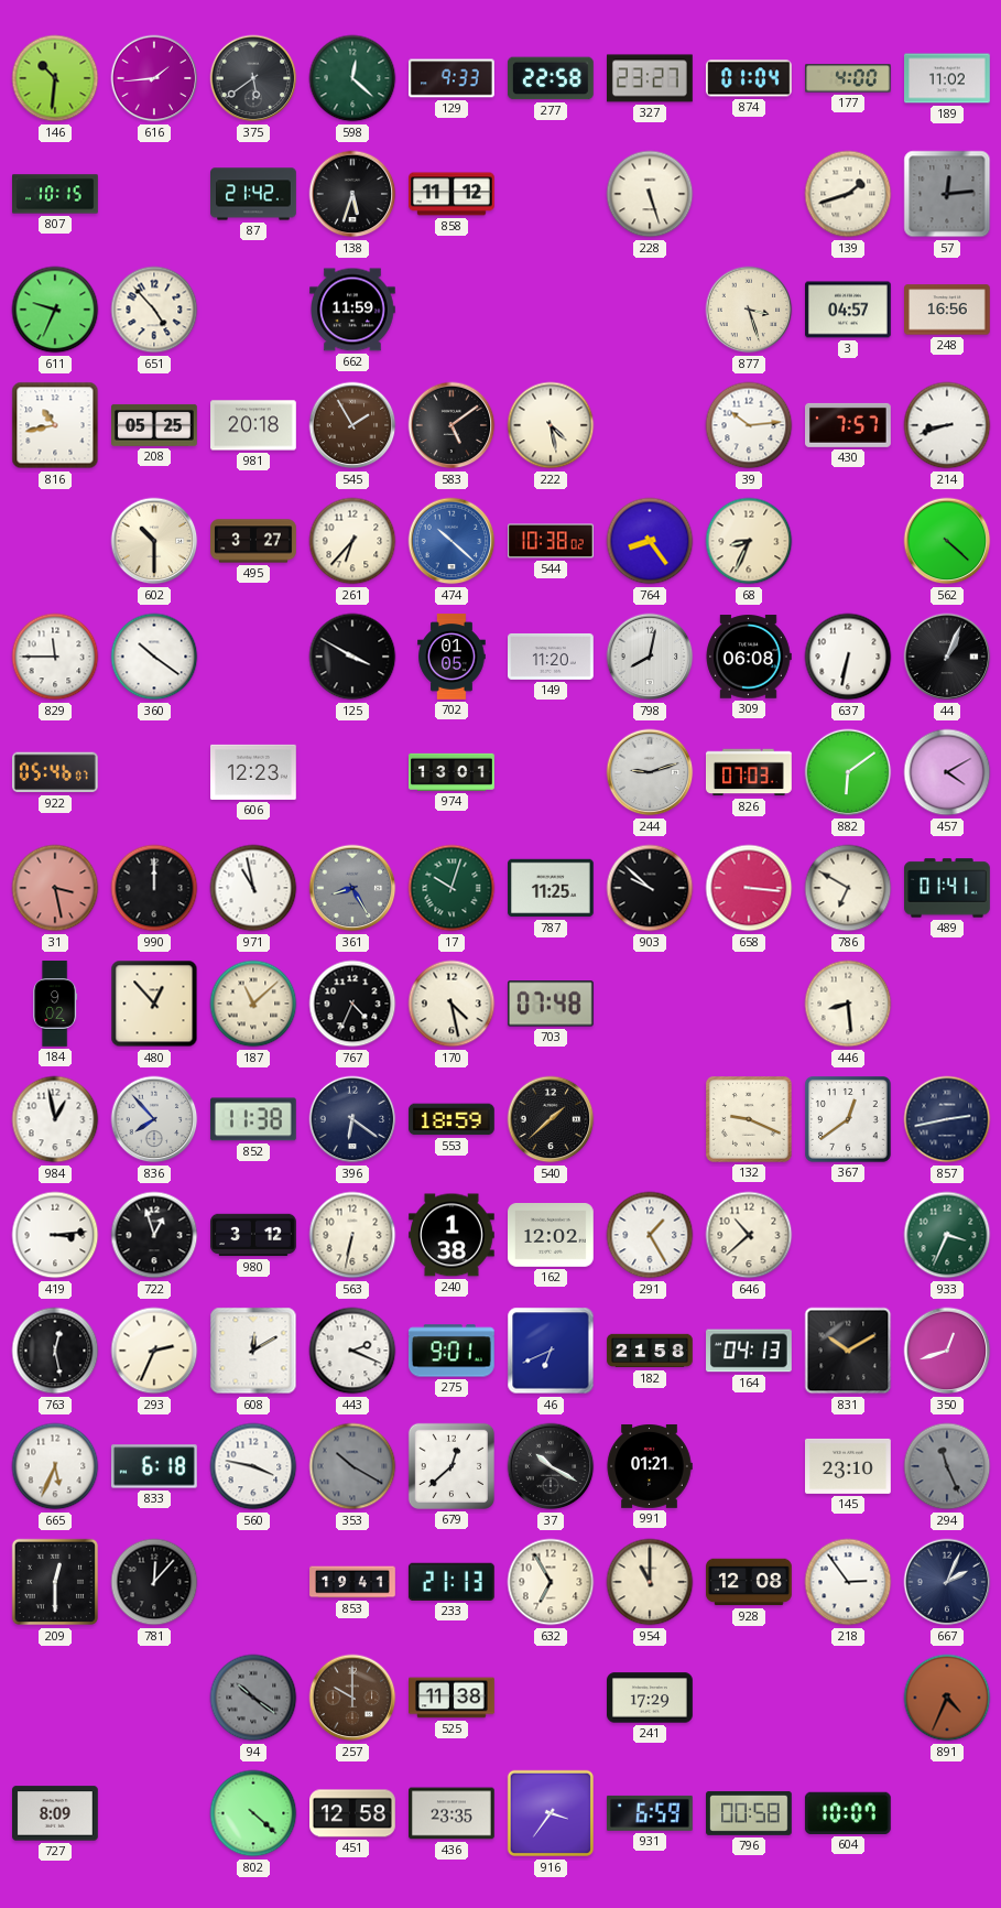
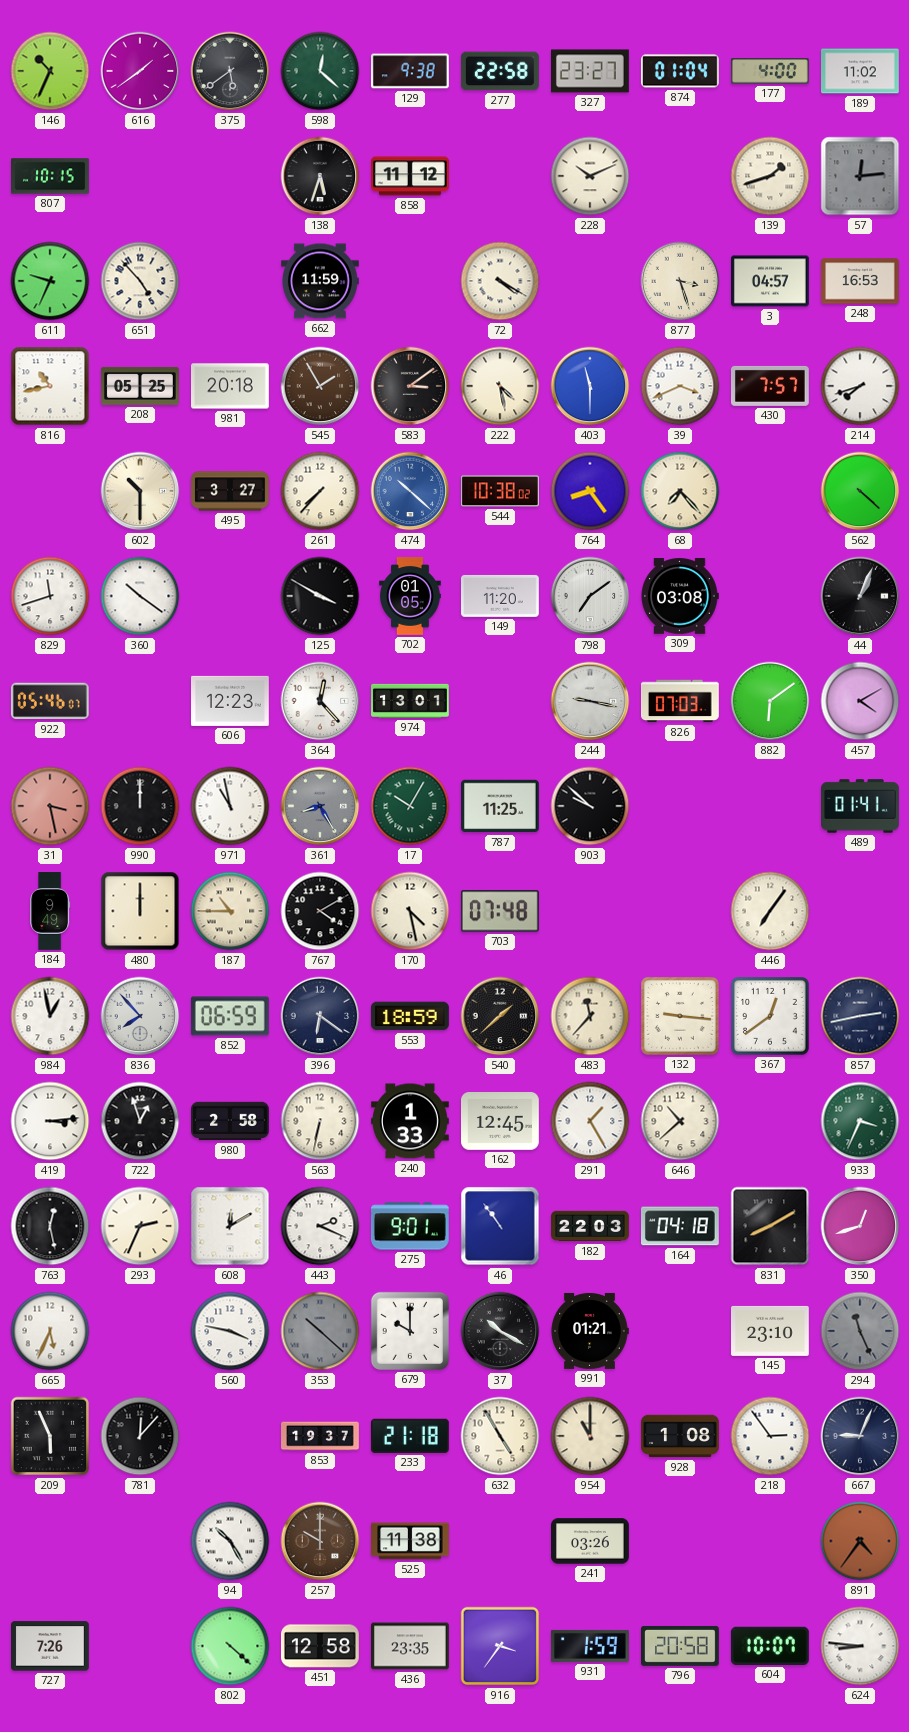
146: 10:31 -> 10:34
616: 1:44 -> 1:39
129: 9:33 -> 9:38
87: 21:42 -> none
228: 5:27 -> 10:11
72: none -> 4:20
248: 16:56 -> 16:53
583: 5:09 -> 3:09
403: none -> 11:30
39: 10:14 -> 3:41
214: 8:42 -> 7:42
261: 6:37 -> 7:37
68: 8:34 -> 7:23
829: 11:45 -> 11:42
798: 8:02 -> 7:09
309: 06:08 -> 03:08
637: 6:32 -> none
364: none -> 12:23
244: 9:12 -> 9:17
17: 10:03 -> 10:05
658: 3:16 -> none
786: 6:50 -> none
184: 9:02 -> 9:49
480: 12:53 -> 12:00
187: 11:08 -> 10:45
767: 4:34 -> 4:10
446: 8:29 -> 7:06
852: 11:38 -> 06:59
483: none -> 11:37
132: 9:19 -> 9:16
980: 3:12 -> 2:58
240: 1:38 -> 1:33
162: 12:02 -> 12:45
46: 6:41 -> 10:54
182: 21:58 -> 22:03
164: 04:13 -> 04:18
831: 10:10 -> 8:10
833: 6:18 -> none
353: 10:20 -> 10:22
679: 12:38 -> 10:00
209: 12:30 -> 5:56
853: 19:41 -> 19:37
233: 21:13 -> 21:18
632: 6:55 -> 4:55
928: 12:08 -> 1:08
667: 2:04 -> 9:04
94: 10:21 -> 10:25
94 dial: grey -> white
241: 17:29 -> 03:26
891: 4:34 -> 4:36
727: 8:09 -> 7:26
931: 6:59 -> 1:59
796: 00:58 -> 20:58
624: none -> 8:46
